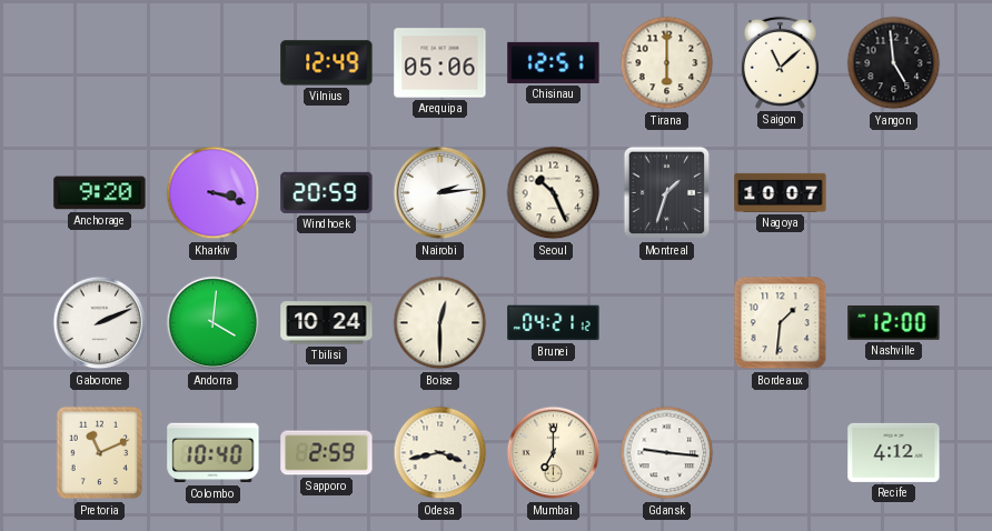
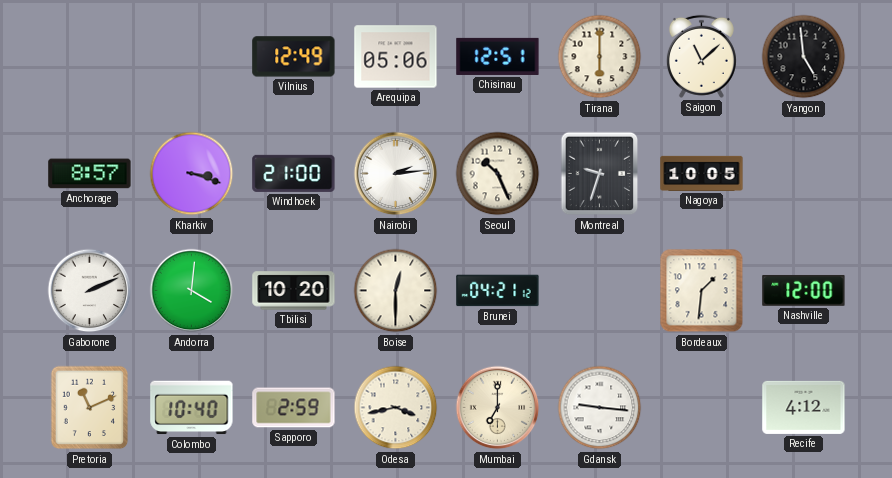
Anchorage: 9:20 -> 8:57
Windhoek: 20:59 -> 21:00
Montreal: 1:33 -> 9:33
Nagoya: 10:07 -> 10:05
Tbilisi: 10:24 -> 10:20
